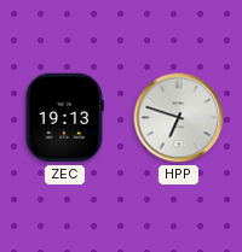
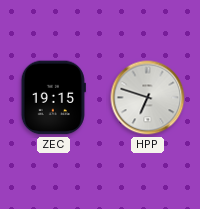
ZEC: 19:13 -> 19:15
